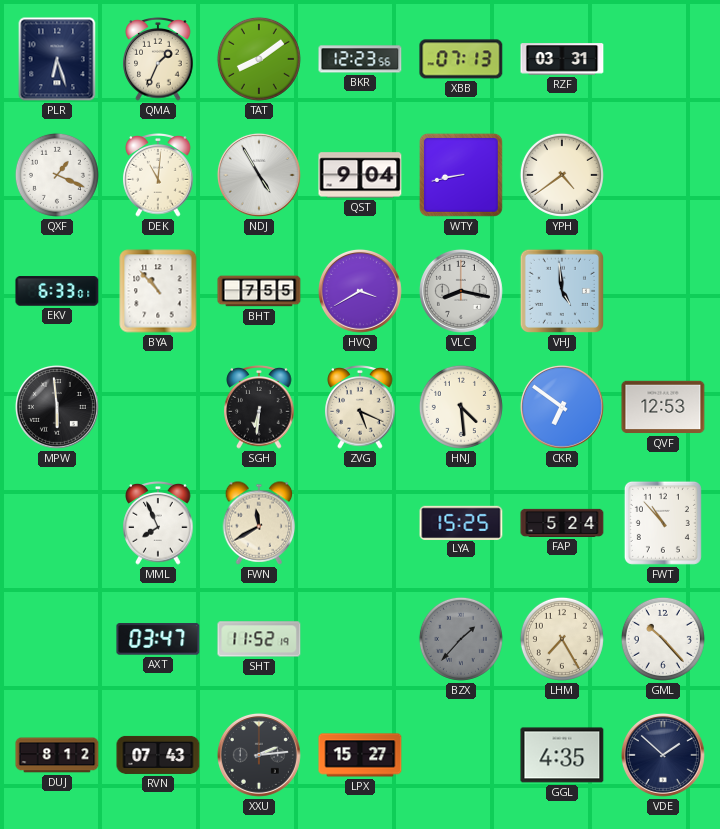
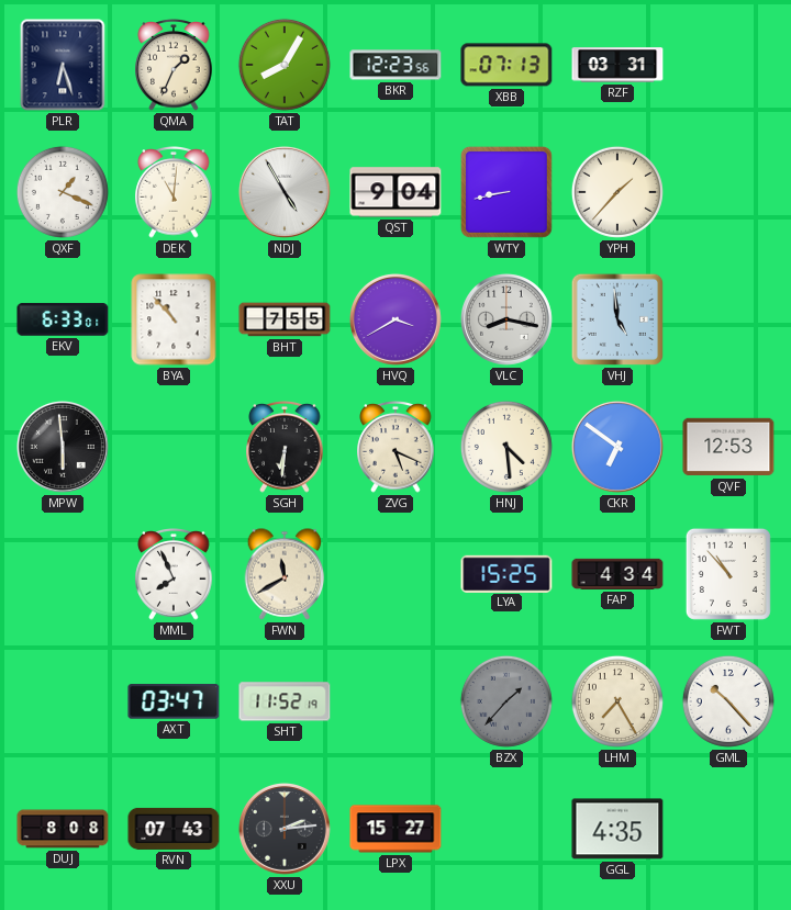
TAT: 8:09 -> 8:05
YPH: 4:39 -> 1:37
FAP: 5:24 -> 4:34
DUJ: 8:12 -> 8:08
VDE: 1:52 -> none
